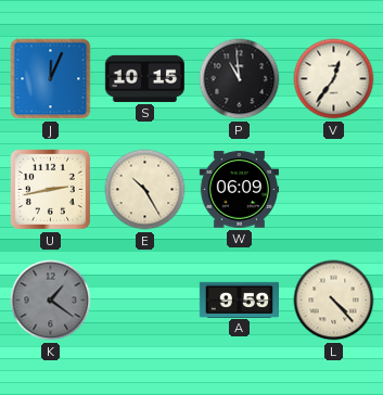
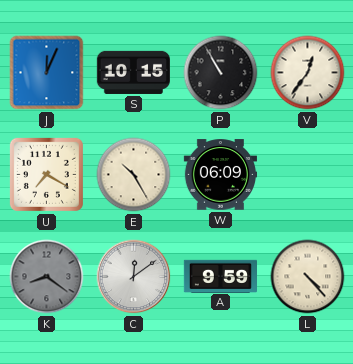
P: 10:59 -> 10:55
U: 2:43 -> 7:20
K: 1:21 -> 8:21
C: none -> 12:09
